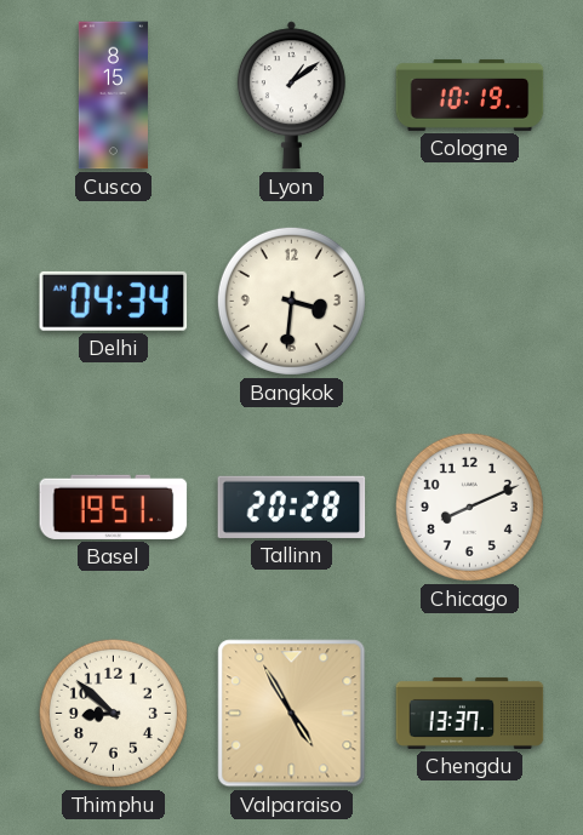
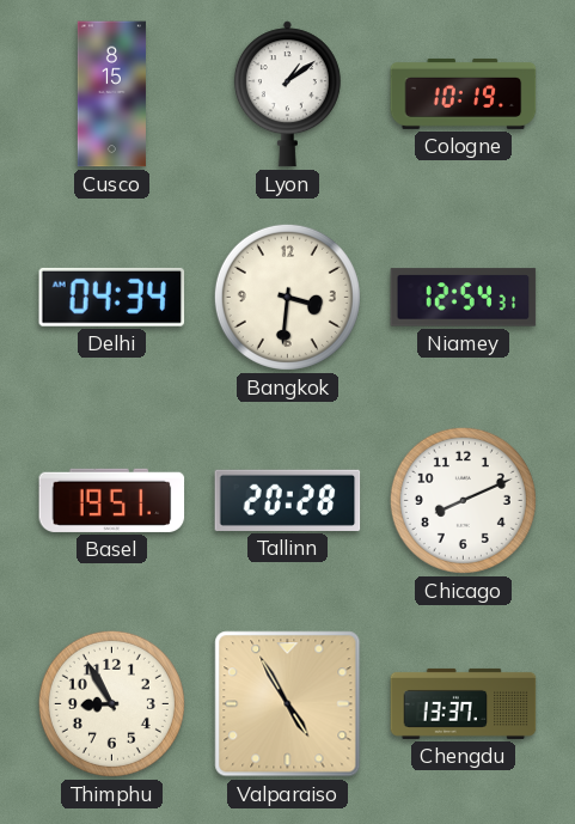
Niamey: none -> 12:54
Thimphu: 8:52 -> 8:55
